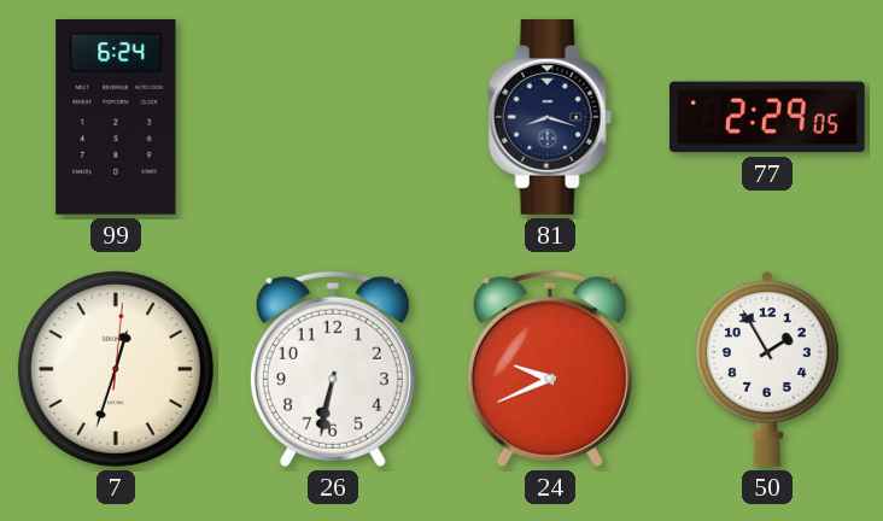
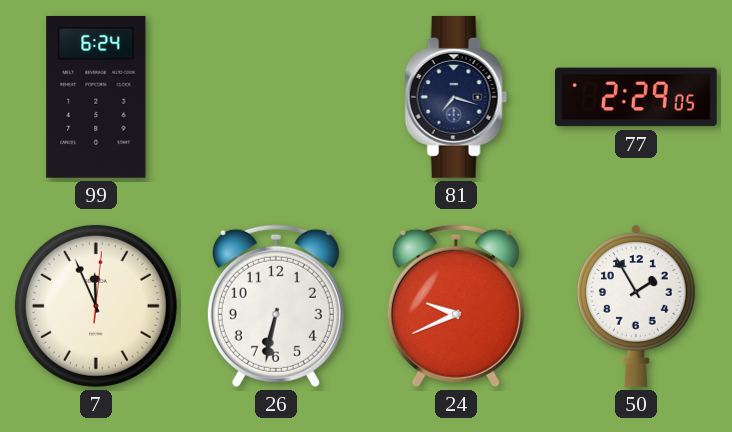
81: 8:18 -> 7:18
7: 12:33 -> 11:56
